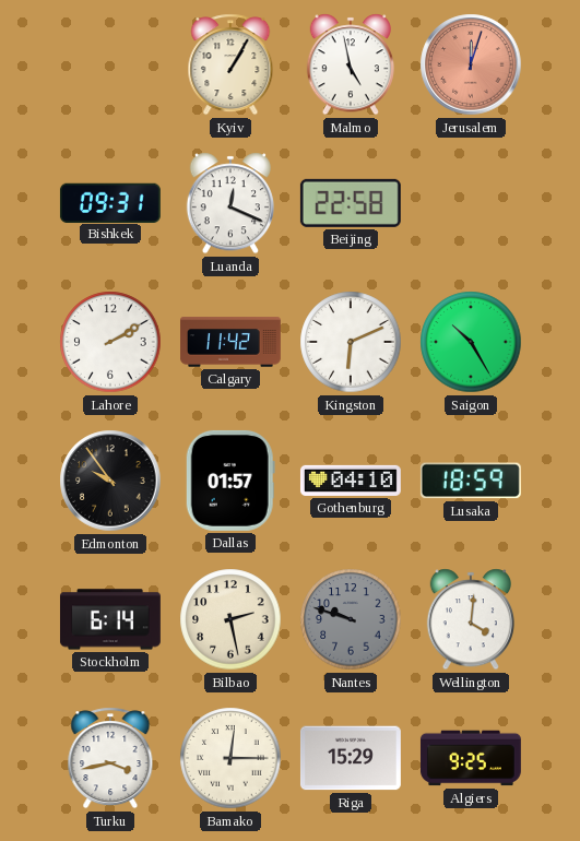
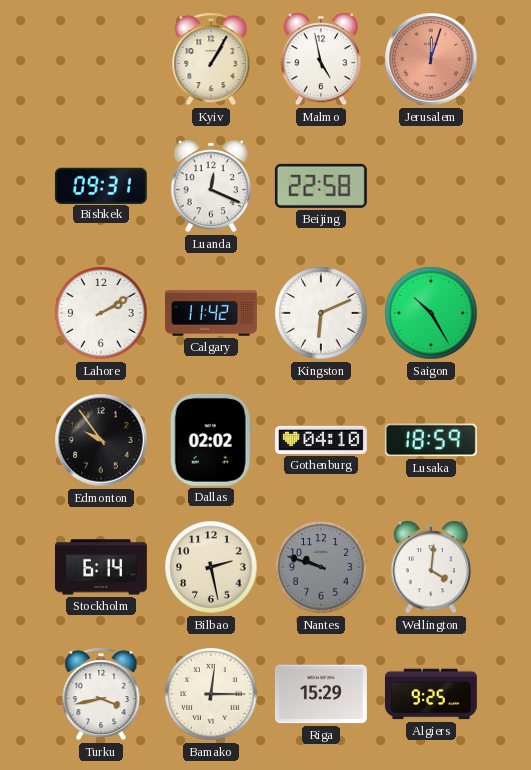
Dallas: 01:57 -> 02:02
